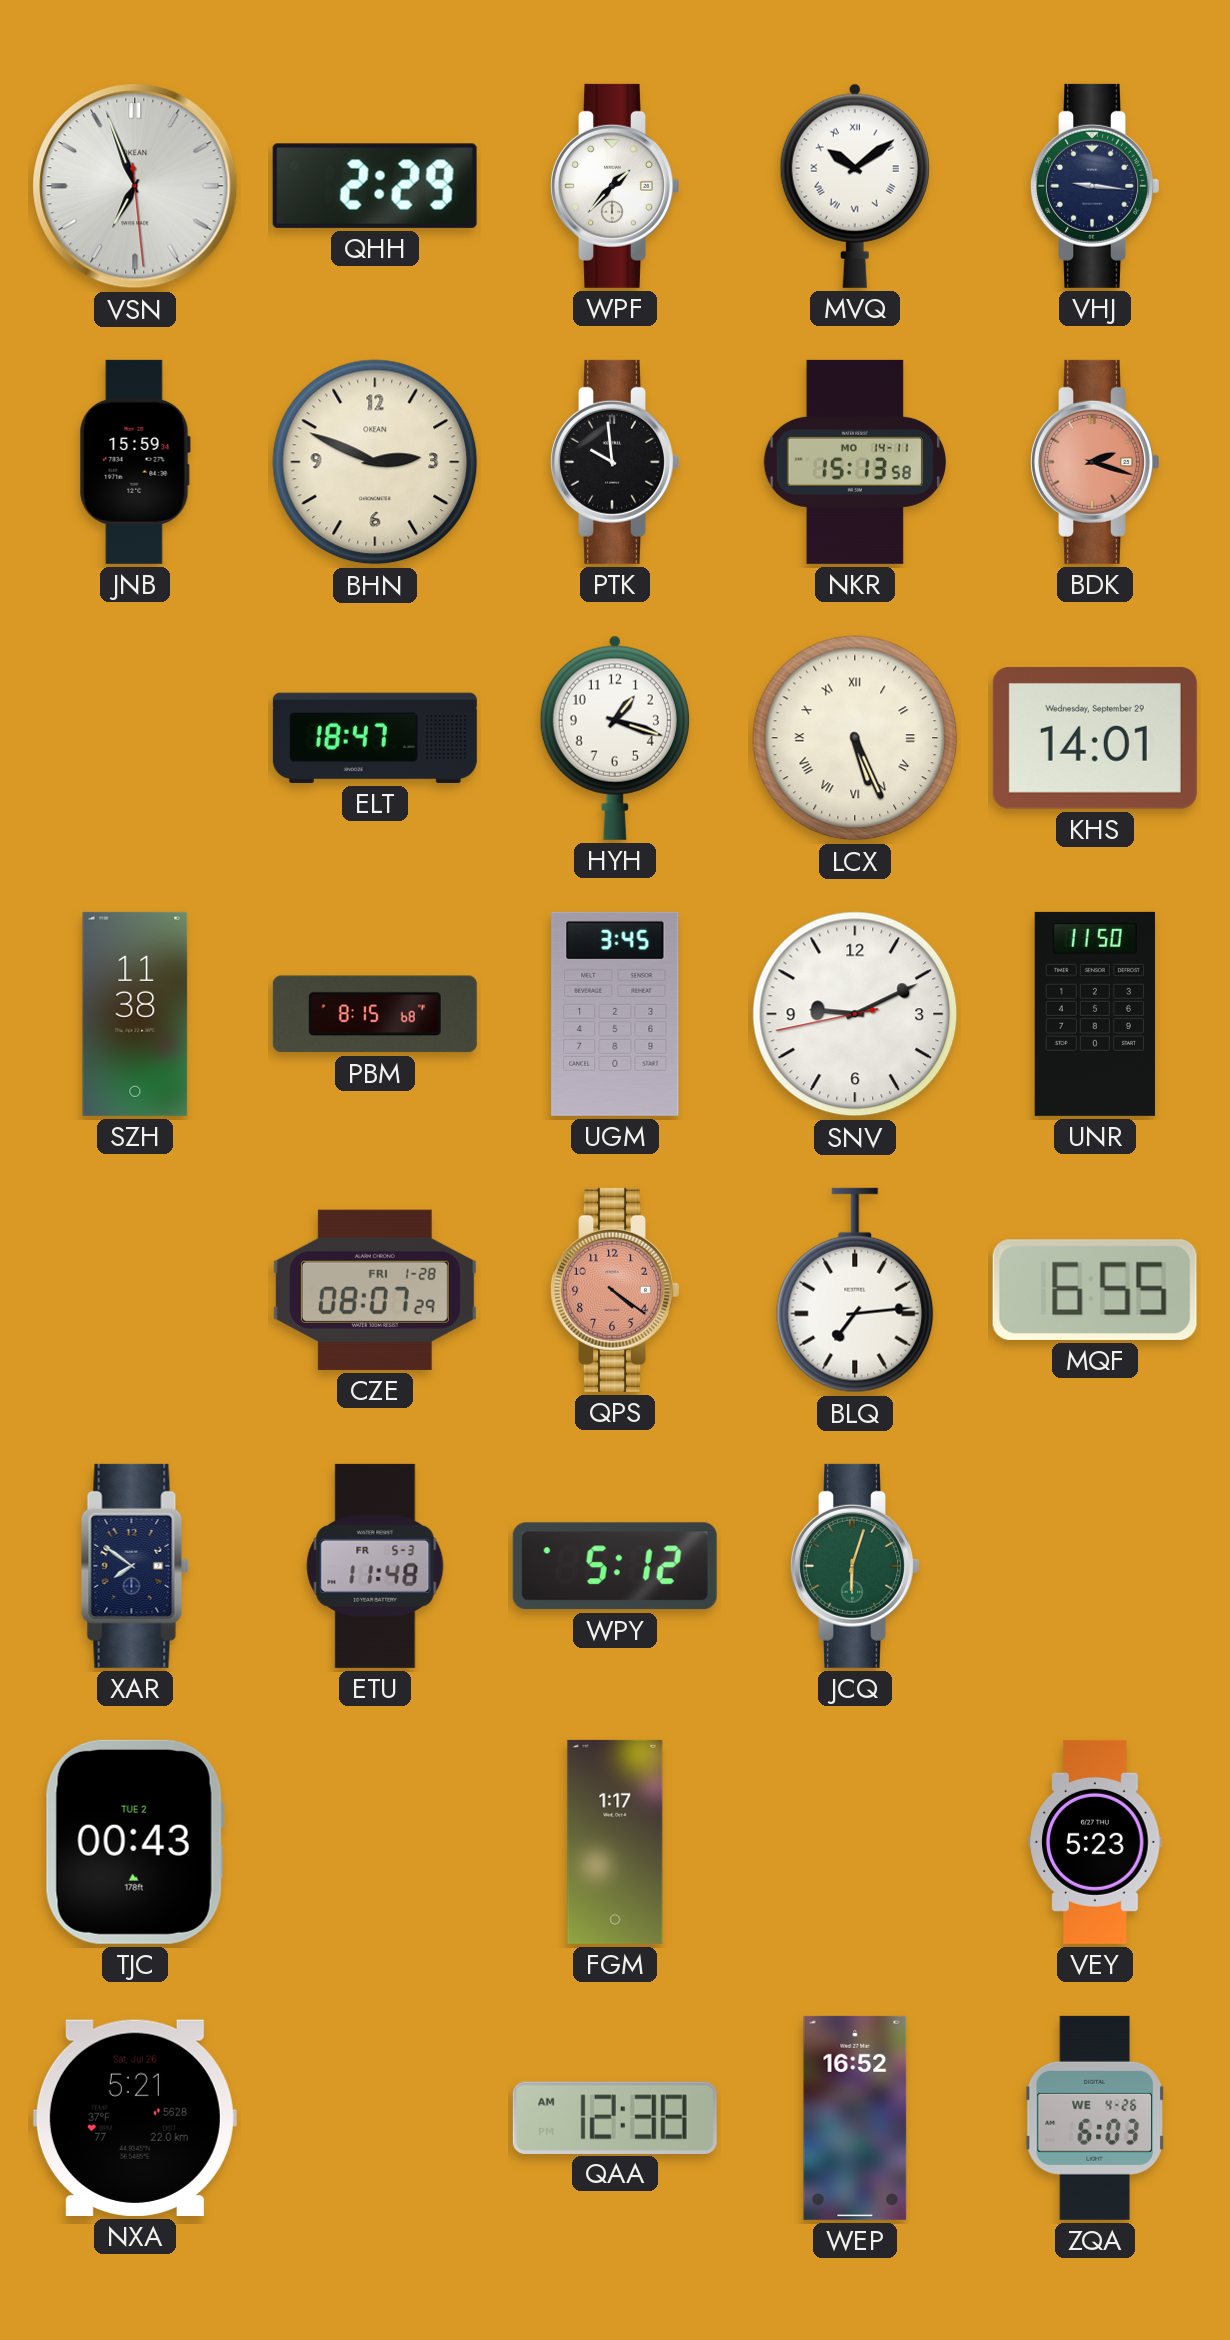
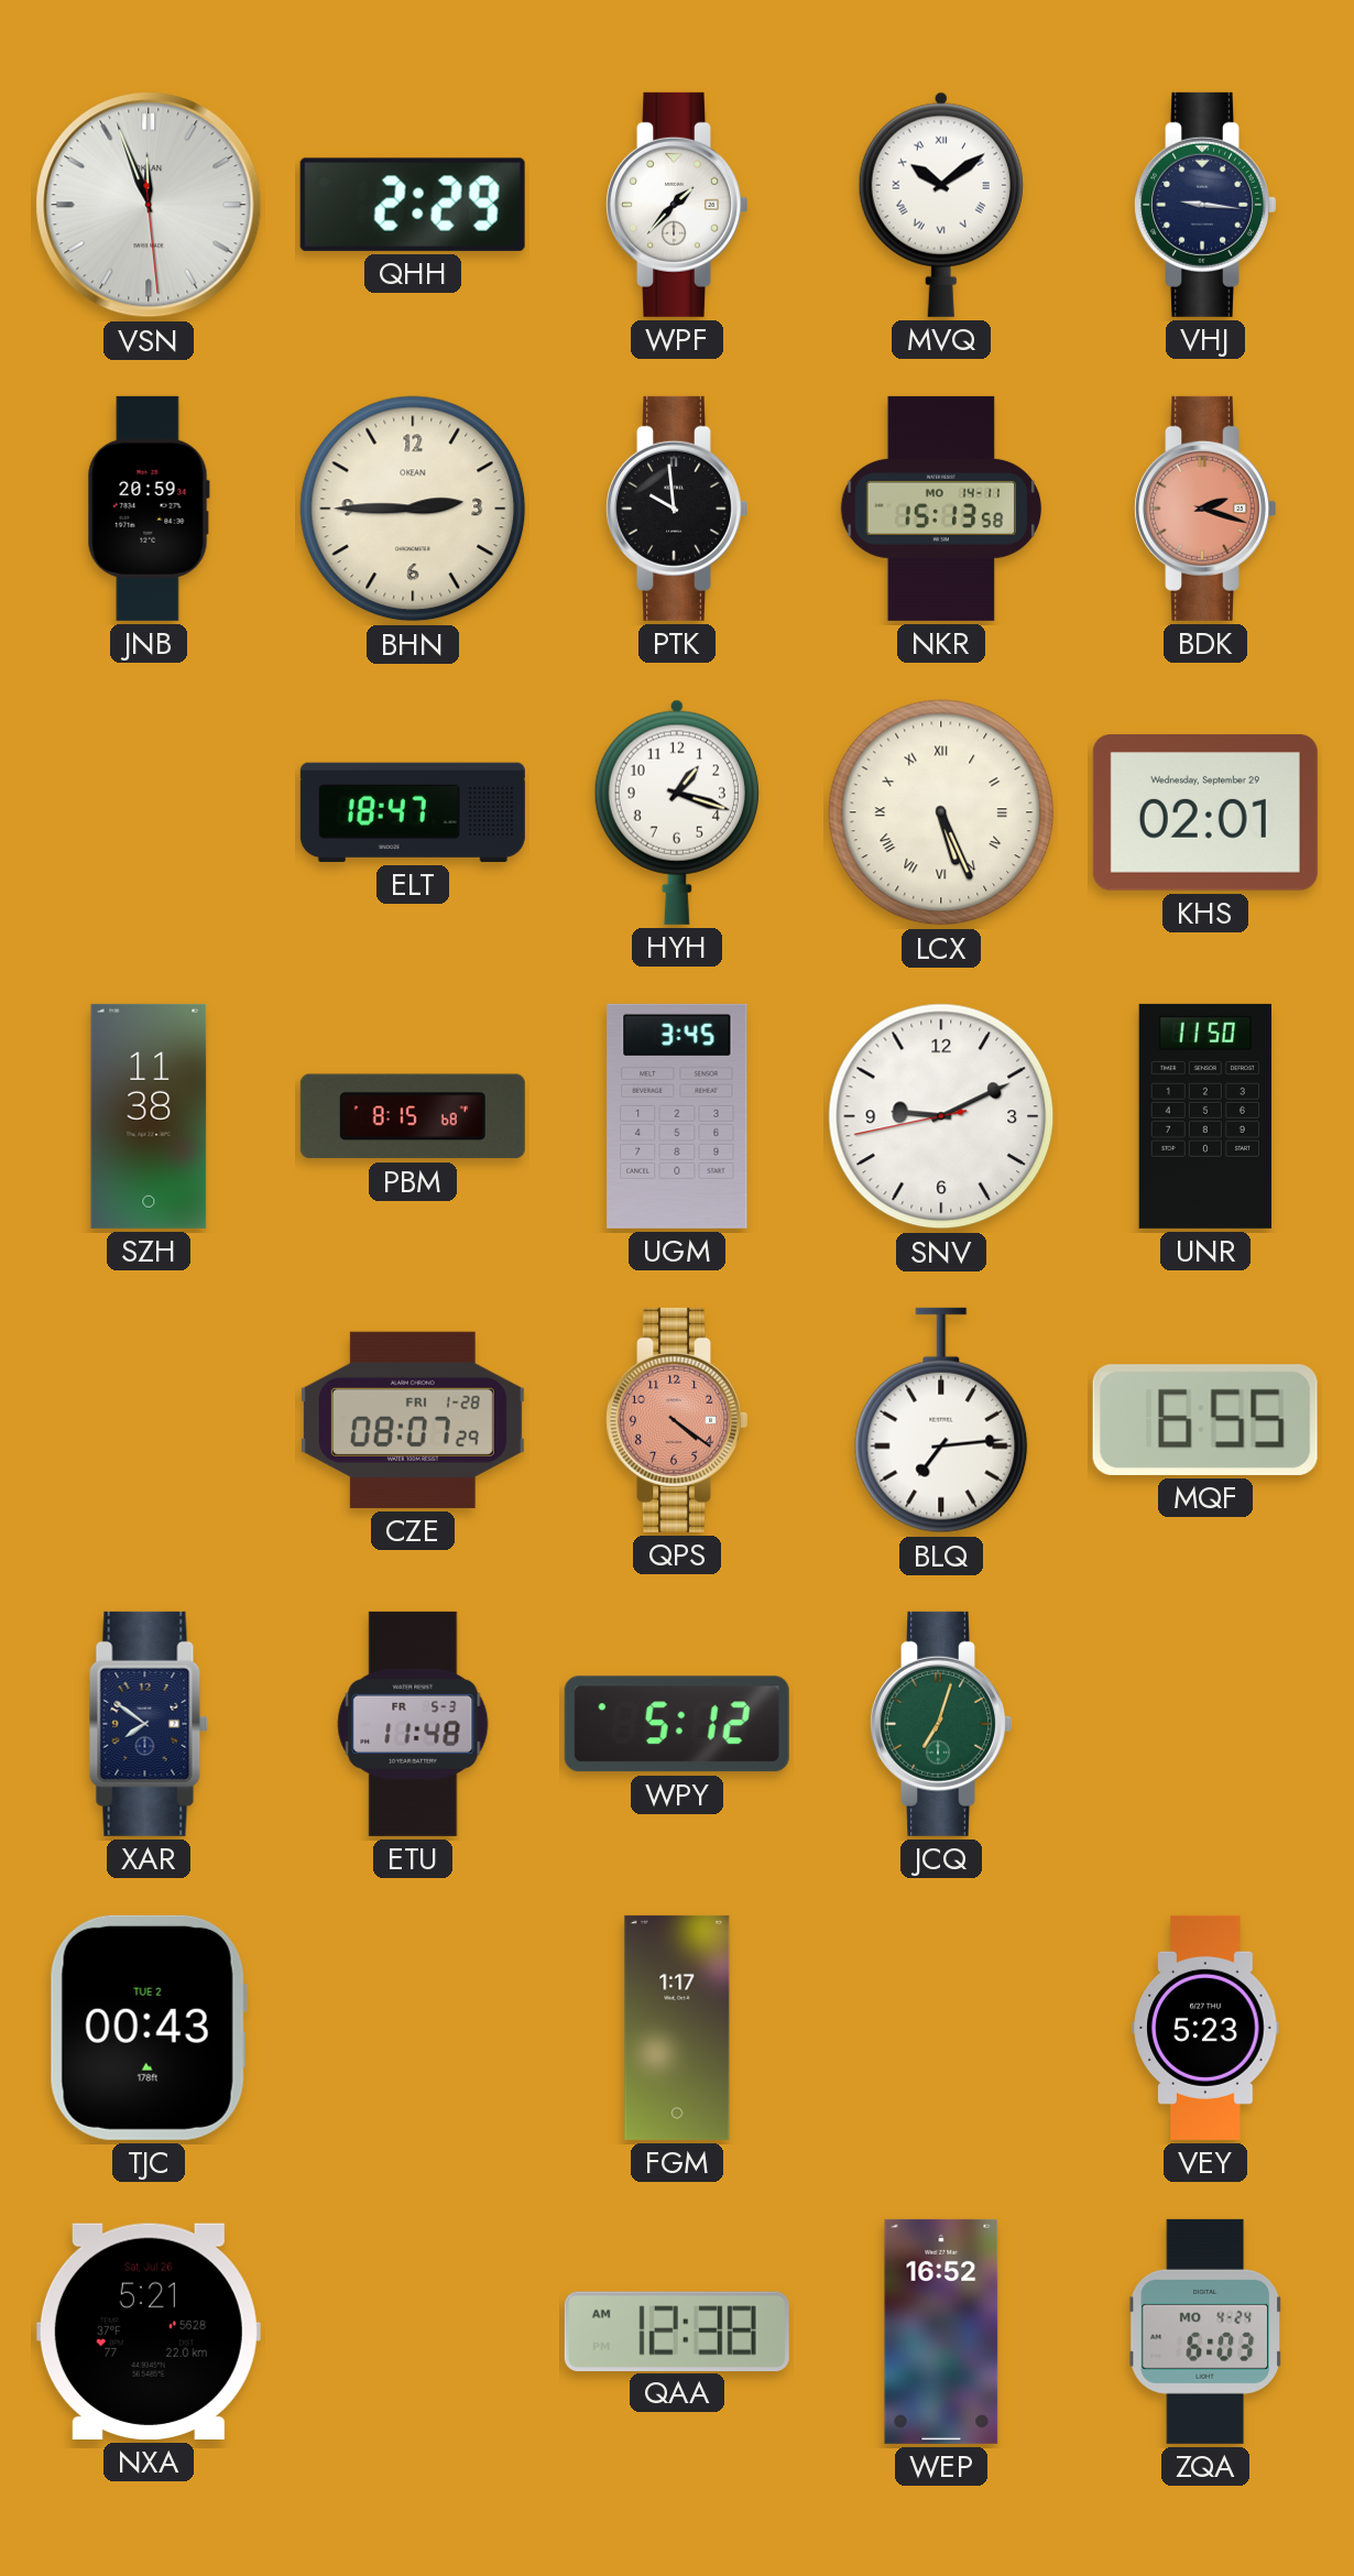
VSN: 6:56 -> 11:56
JNB: 15:59 -> 20:59
BHN: 2:49 -> 2:45
KHS: 14:01 -> 02:01
JCQ: 6:03 -> 7:03
ZQA date: WE 4-26 -> MO 4-24
